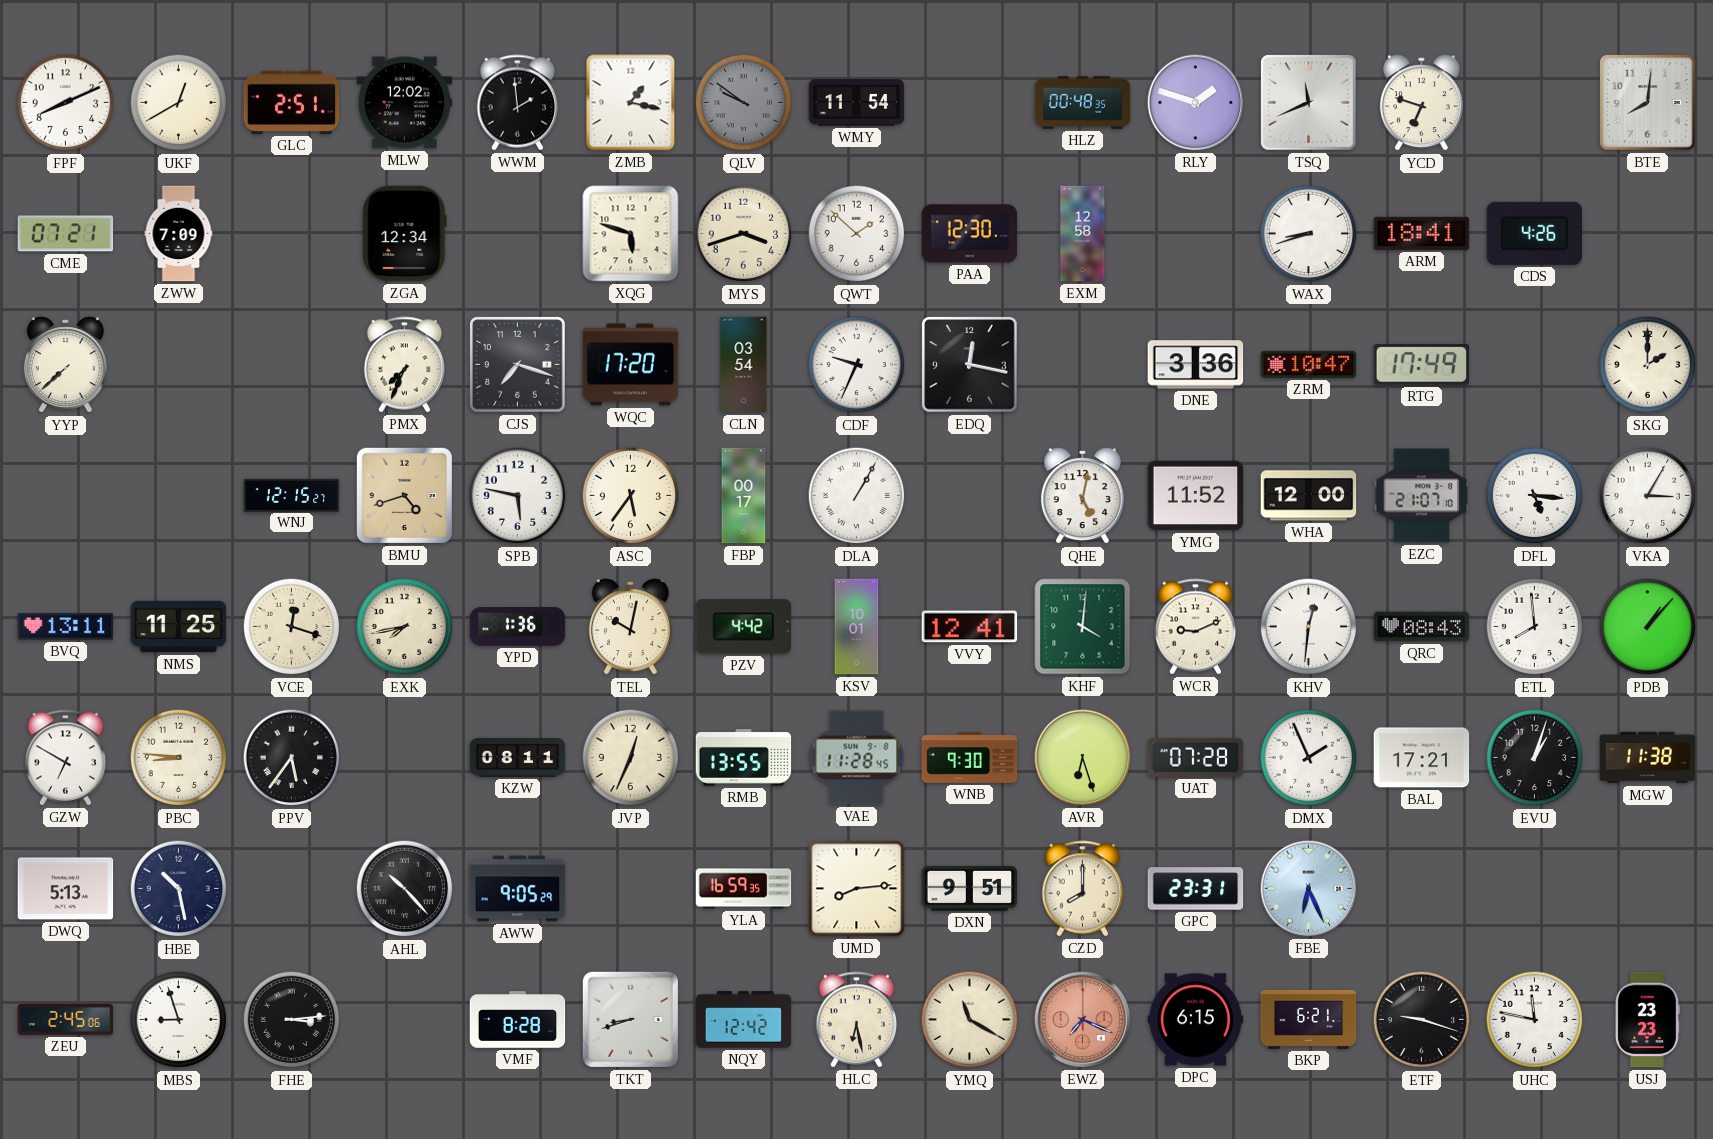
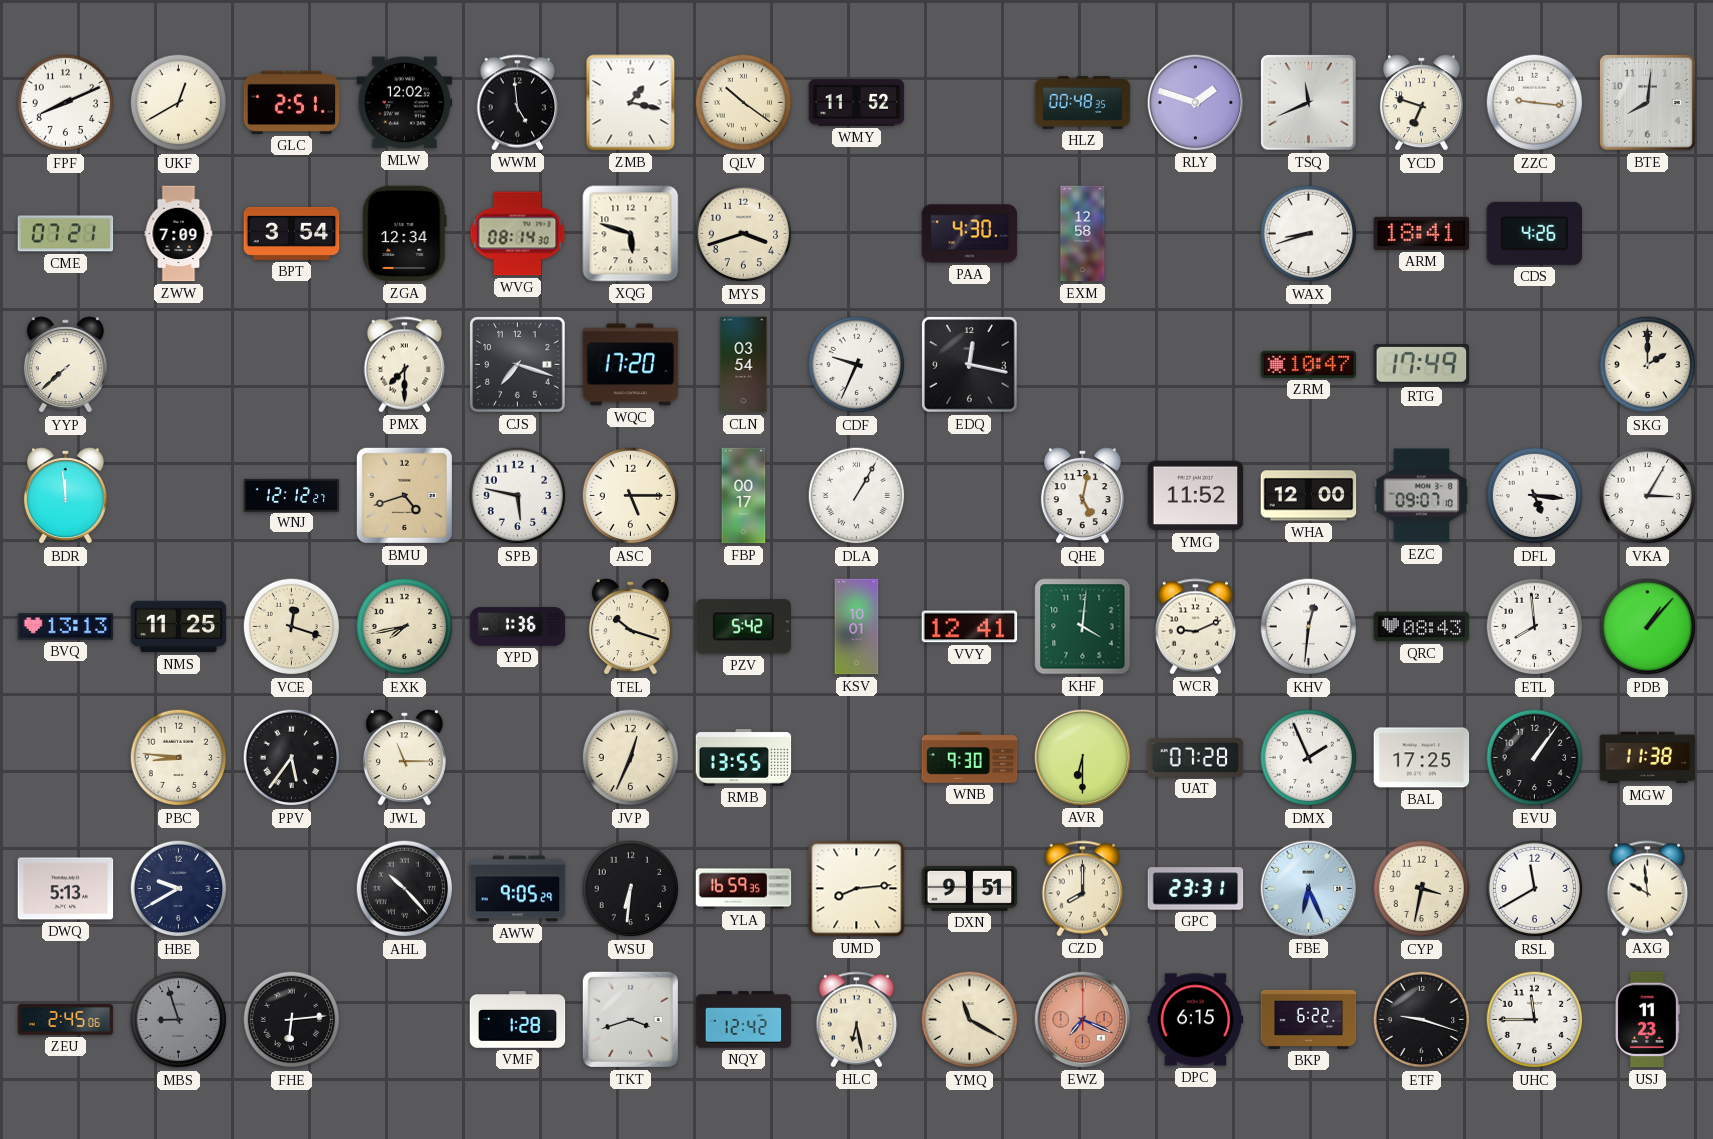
WWM: 1:59 -> 4:59
QLV: 9:51 -> 10:21
QLV dial: grey -> cream
WMY: 11:54 -> 11:52
ZZC: none -> 9:16
BPT: none -> 3:54
WVG: none -> 08:14
QWT: 1:52 -> none
PAA: 12:30 -> 4:30
PMX: 7:34 -> 7:30
DNE: 3:36 -> none
BDR: none -> 11:59
WNJ: 12:15 -> 12:12
ASC: 5:36 -> 5:15
EZC: 21:07 -> 09:07
BVQ: 13:11 -> 13:13
TEL: 10:02 -> 10:18
PZV: 4:42 -> 5:42
GZW: 6:50 -> none
JWL: none -> 11:15
KZW: 08:11 -> none
VAE: 11:28 -> none
AVR: 6:27 -> 6:30
BAL: 17:21 -> 17:25
EVU: 1:03 -> 1:06
HBE: 10:28 -> 9:40
WSU: none -> 6:31
CYP: none -> 3:32
RSL: none -> 11:40
AXG: none -> 9:59
MBS dial: white -> grey
FHE: 3:14 -> 6:14
VMF: 8:28 -> 1:28
TKT: 8:42 -> 3:42
BKP: 6:21 -> 6:22
UHC: 11:47 -> 11:45
USJ: 23:23 -> 11:23
